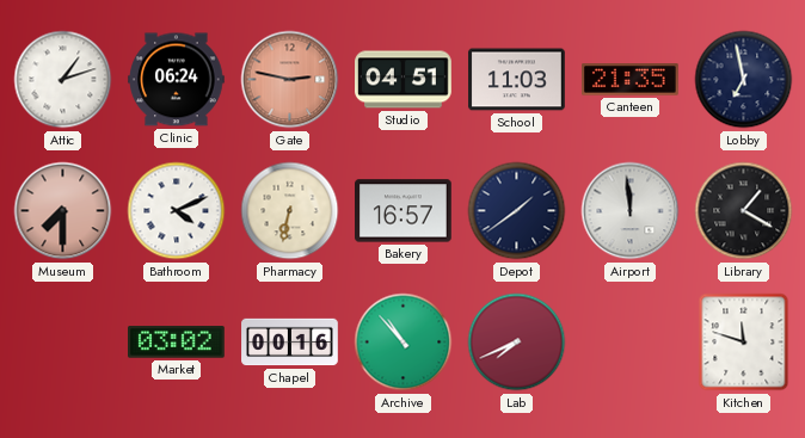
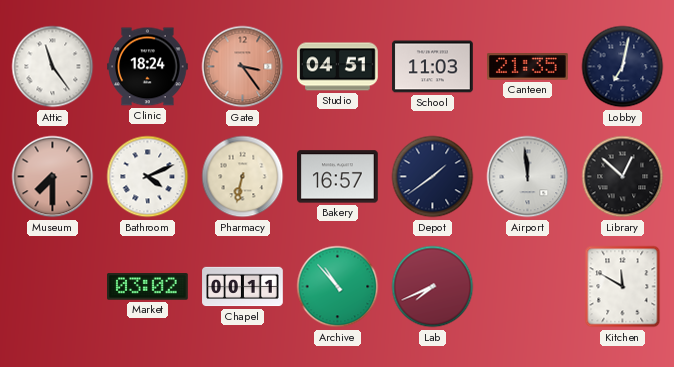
Attic: 1:12 -> 11:24
Clinic: 06:24 -> 18:24
Gate: 2:47 -> 3:24
Lobby: 6:58 -> 7:02
Library: 1:20 -> 12:52
Chapel: 00:16 -> 00:11
Kitchen: 11:48 -> 11:50
